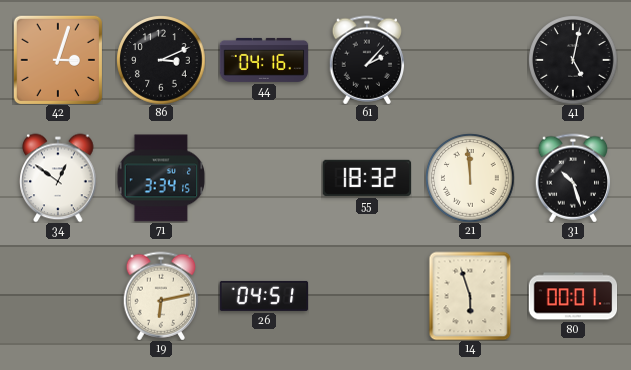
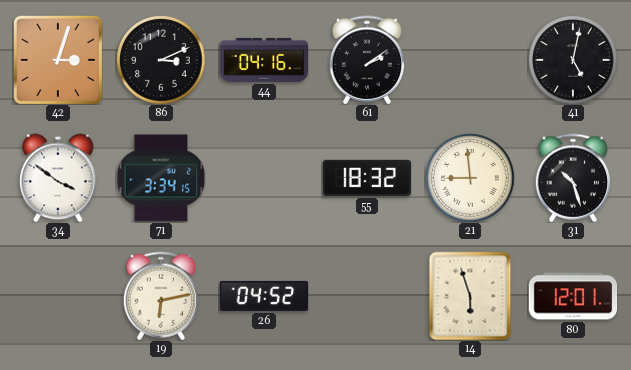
61: 2:07 -> 2:09
34: 12:51 -> 3:51
21: 11:59 -> 8:59
26: 04:51 -> 04:52
80: 00:01 -> 12:01
